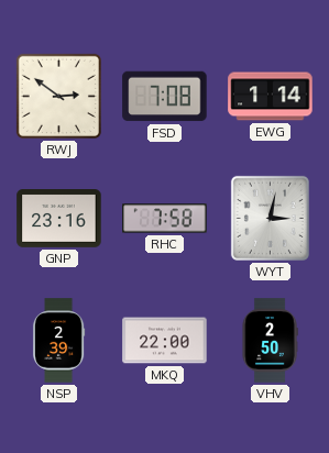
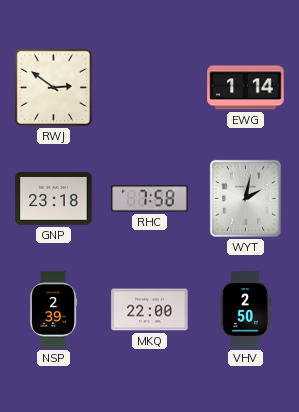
FSD: 7:08 -> none
GNP: 23:16 -> 23:18
WYT: 3:02 -> 2:02
